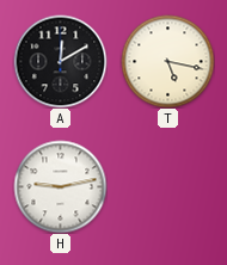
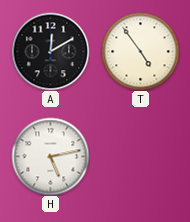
T: 5:17 -> 4:54
H: 9:13 -> 5:13
